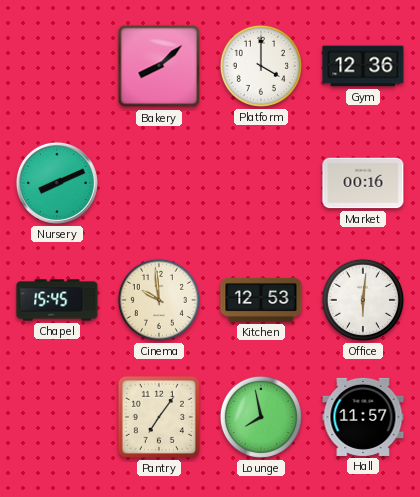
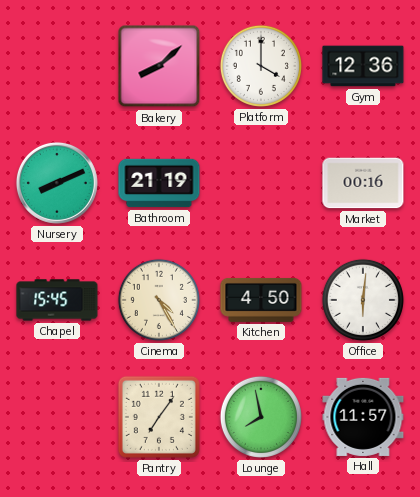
Bathroom: none -> 21:19
Cinema: 9:59 -> 4:25
Kitchen: 12:53 -> 4:50
